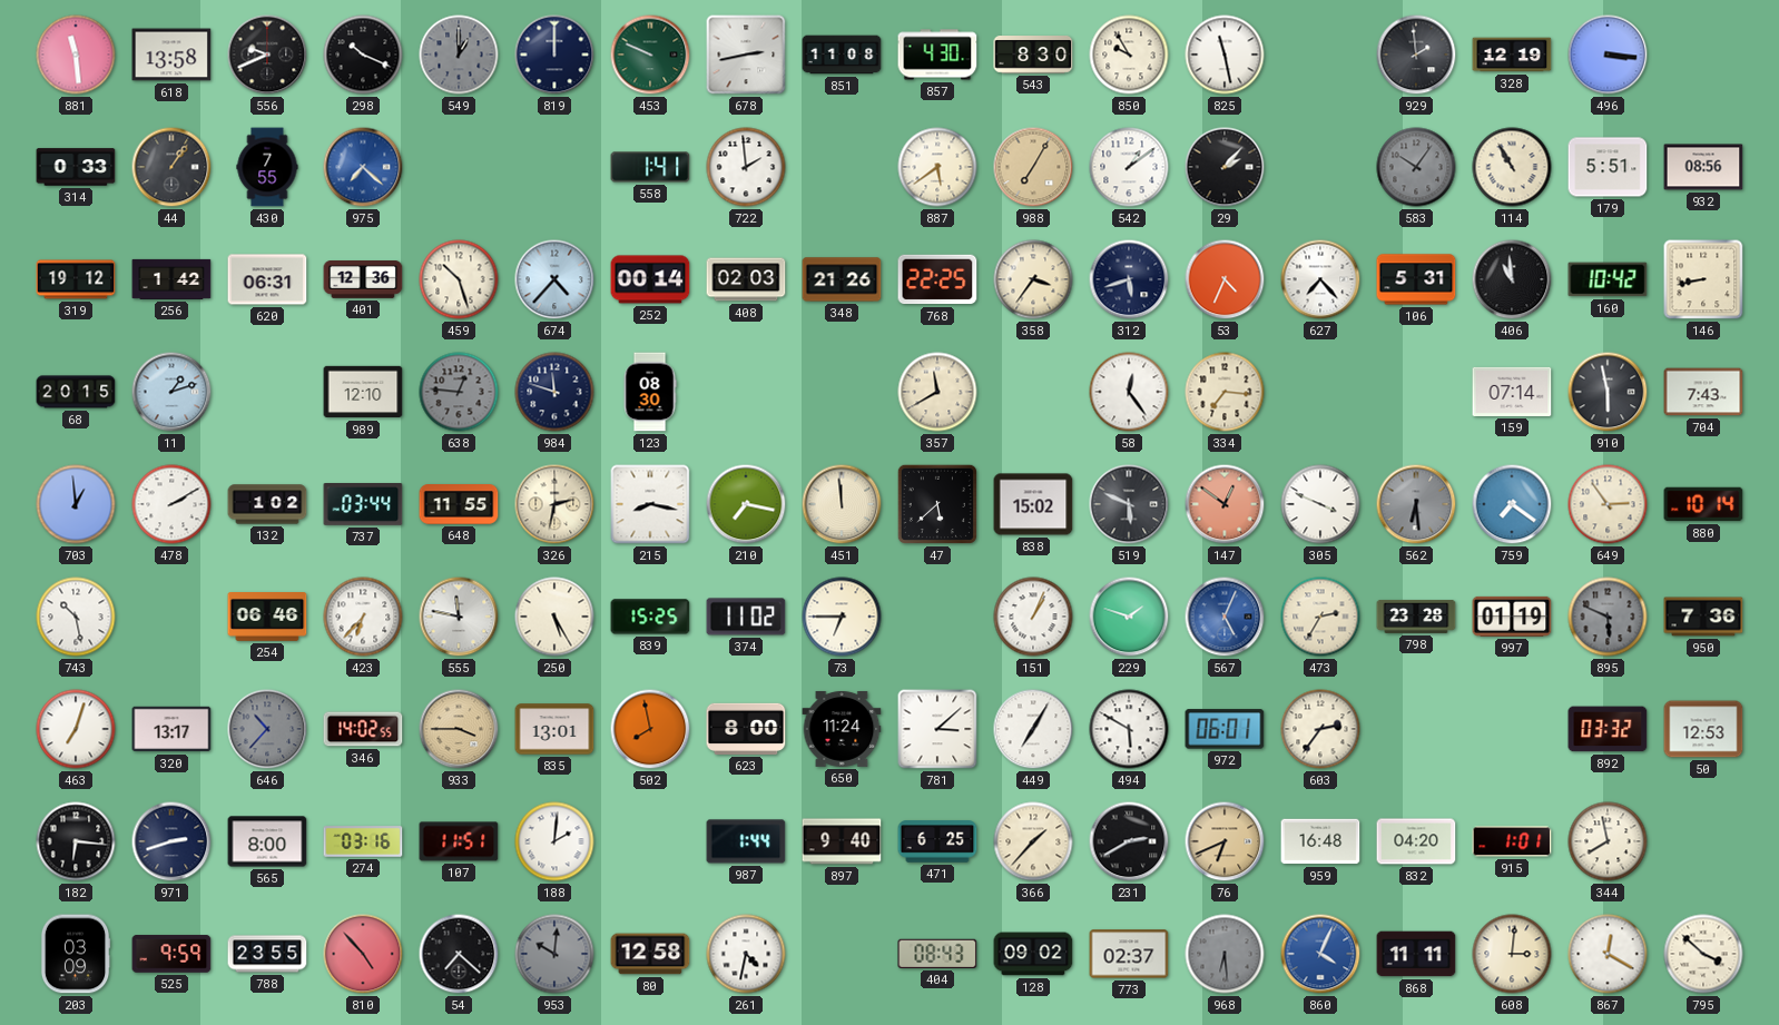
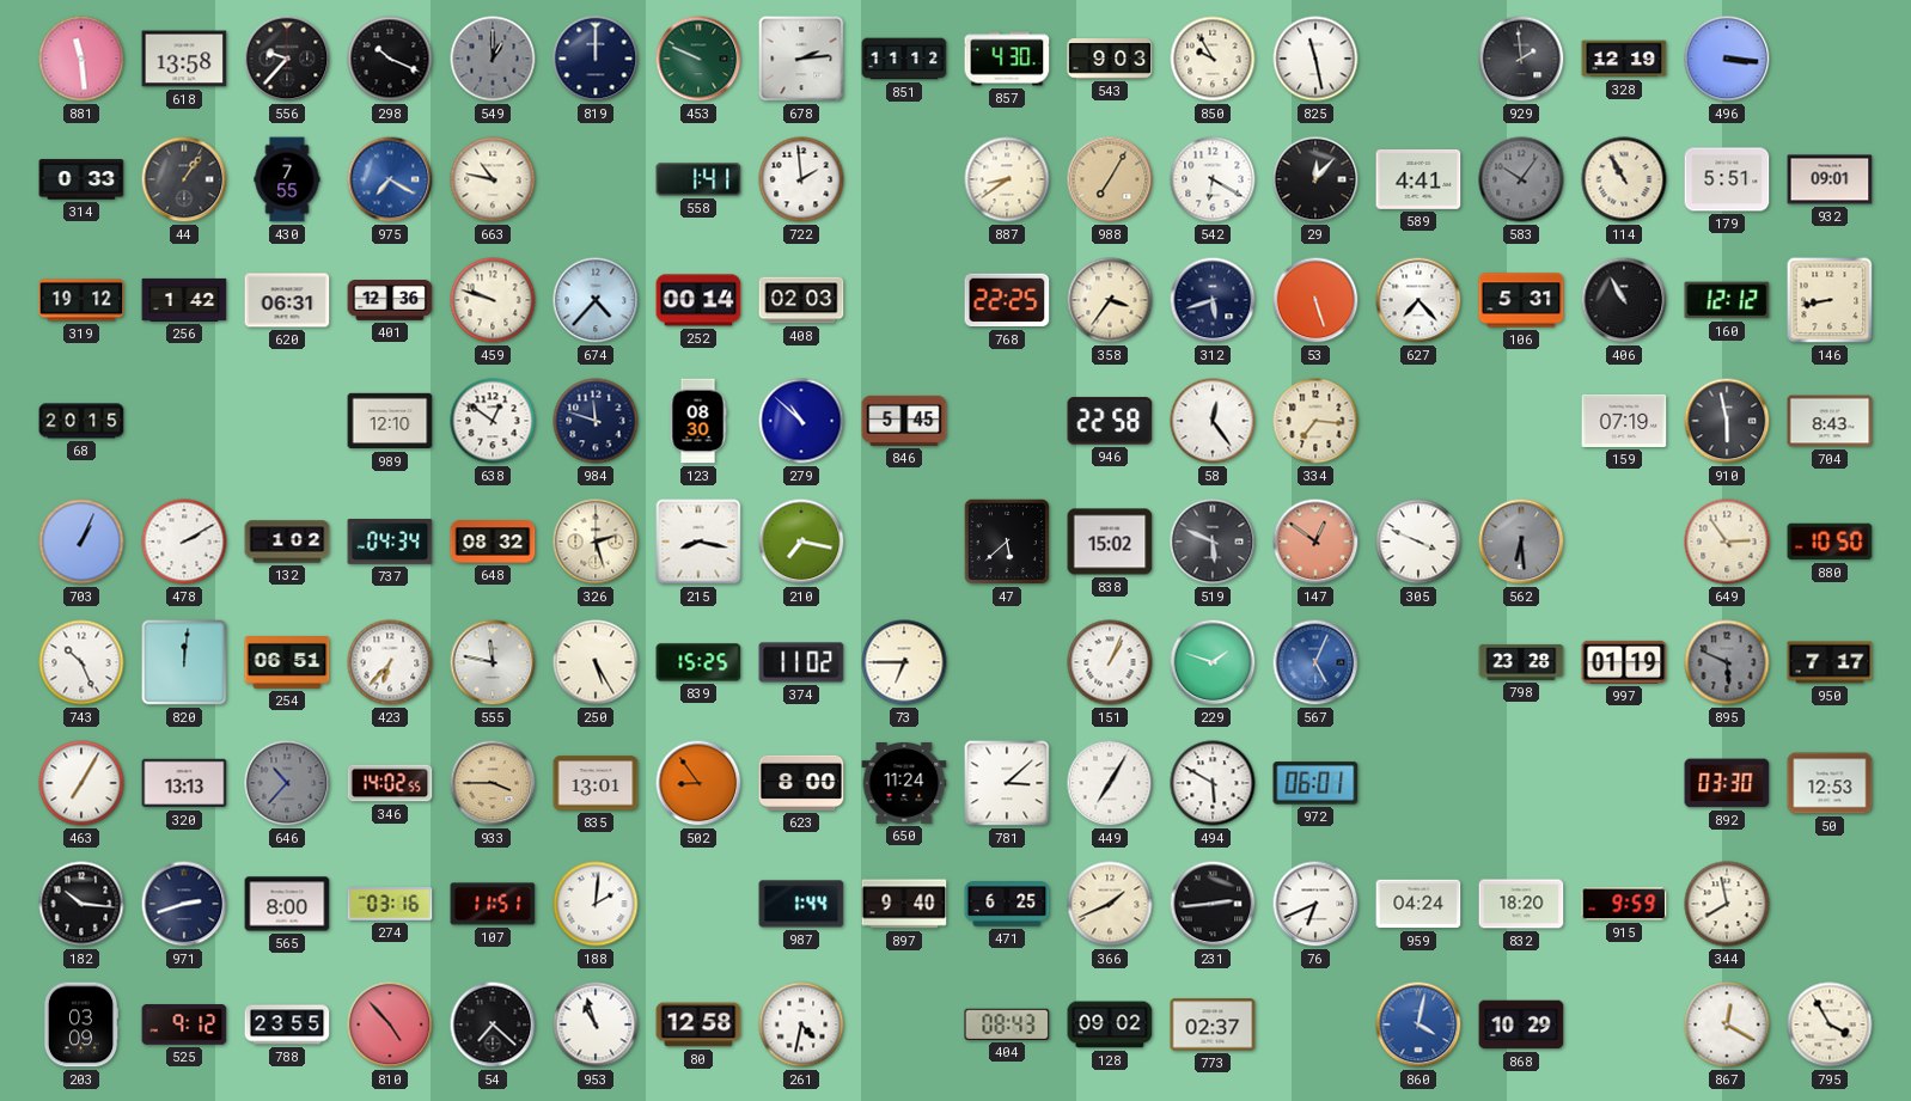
556: 9:41 -> 9:37
678: 2:43 -> 2:14
851: 11:08 -> 11:12
543: 8:30 -> 9:03
975: 7:22 -> 7:20
663: none -> 10:47
887: 5:39 -> 8:39
542: 1:09 -> 6:20
29: 2:07 -> 12:07
589: none -> 4:41
932: 08:56 -> 09:01
459: 10:27 -> 9:48
348: 21:26 -> none
53: 4:34 -> 5:27
406: 10:59 -> 10:55
160: 10:42 -> 12:12
11: 1:12 -> none
638: 12:46 -> 12:51
638 dial: grey -> white
279: none -> 10:52
846: none -> 5:45
357: 11:40 -> none
946: none -> 22:58
159: 07:14 -> 07:19
704: 7:43 -> 8:43
703: 12:59 -> 1:04
737: 03:44 -> 04:34
648: 11:55 -> 08:32
326: 2:32 -> 2:27
451: 11:59 -> none
759: 7:21 -> none
880: 10:14 -> 10:50
743: 10:28 -> 10:26
820: none -> 12:01
254: 06:46 -> 06:51
473: 2:35 -> none
950: 7:36 -> 7:17
463: 7:03 -> 7:05
320: 13:17 -> 13:13
502: 7:58 -> 8:54
603: 2:36 -> none
892: 03:32 -> 03:30
182: 6:16 -> 10:16
366: 1:37 -> 1:41
231: 2:40 -> 2:44
76 dial: champagne -> white
959: 16:48 -> 04:24
832: 04:20 -> 18:20
915: 1:01 -> 9:59
525: 9:59 -> 9:12
953: 10:01 -> 10:57
953 dial: grey -> white
968: 6:29 -> none
860: 4:04 -> 4:02
868: 11:11 -> 10:29
608: 3:01 -> none
795: 3:52 -> 3:55
